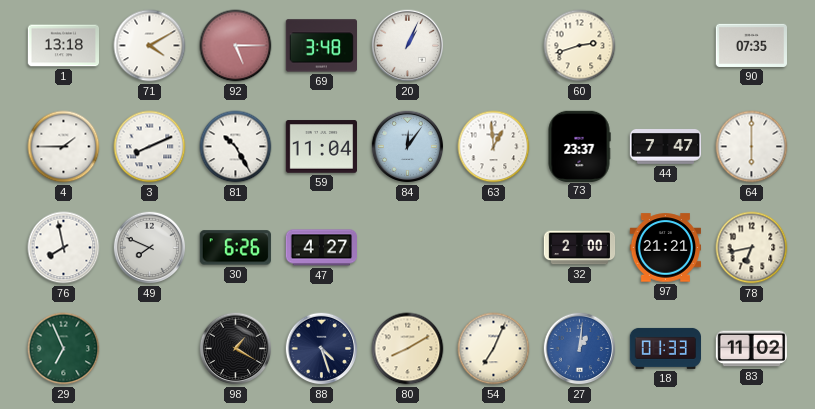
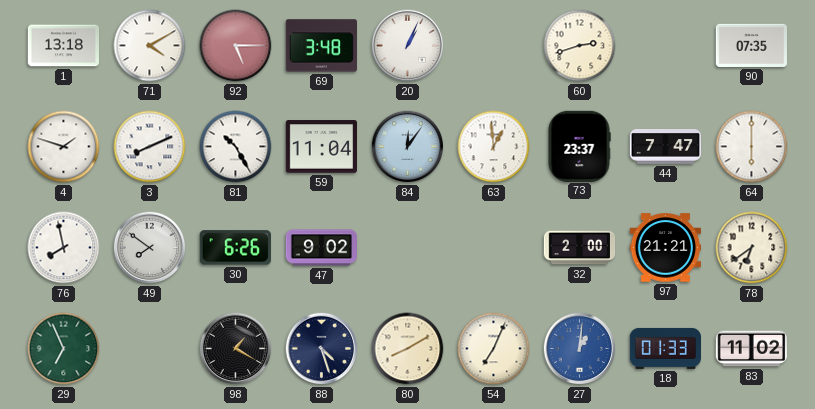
4: 1:45 -> 1:48
49: 7:49 -> 7:51
47: 4:27 -> 9:02
78: 6:43 -> 6:39
